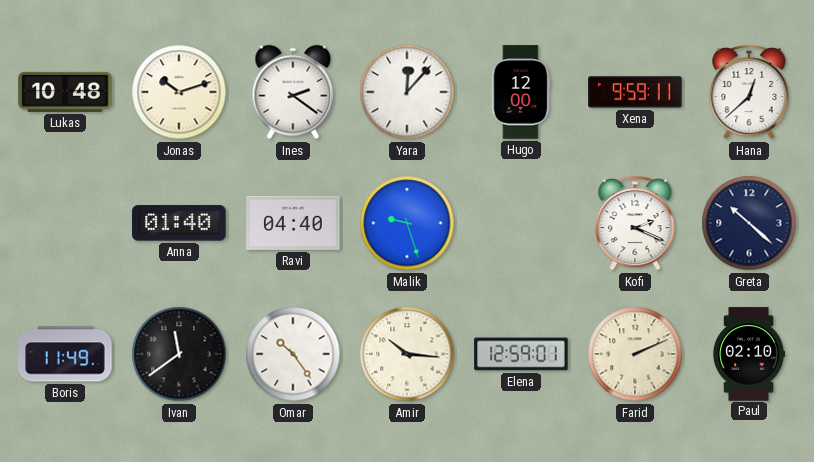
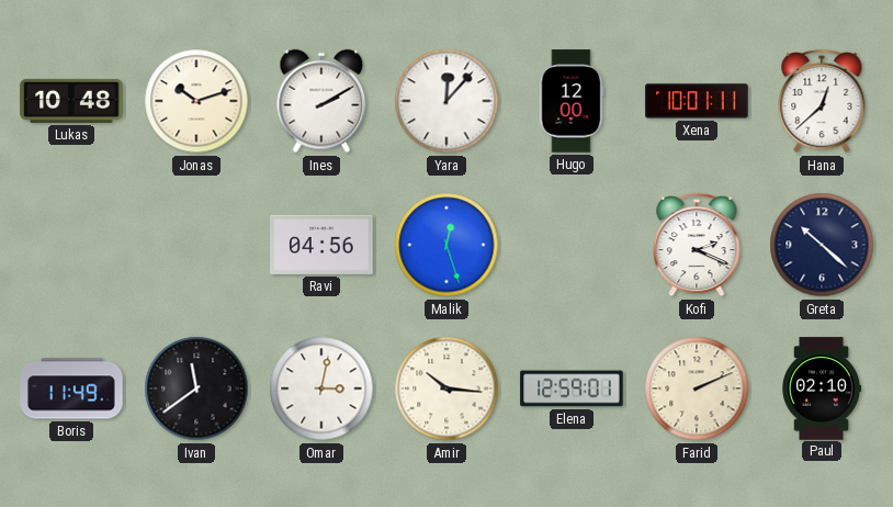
Ines: 2:21 -> 2:10
Xena: 9:59 -> 10:01
Anna: 01:40 -> none
Ravi: 04:40 -> 04:56
Malik: 9:27 -> 12:27
Omar: 10:24 -> 3:02
